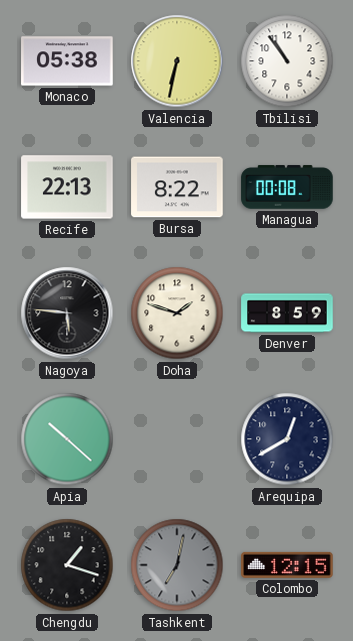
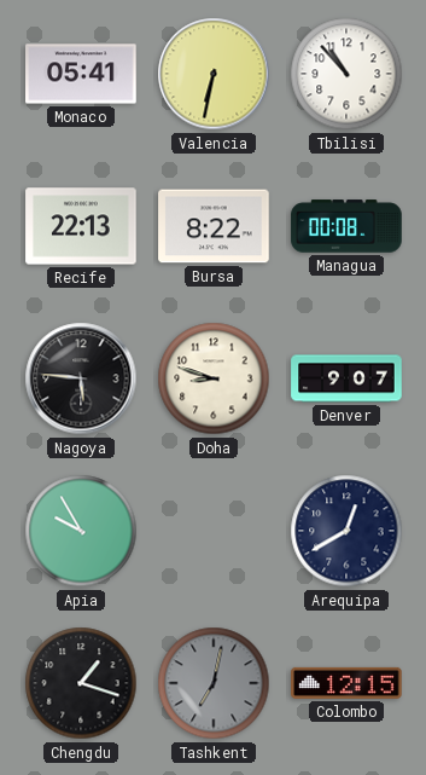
Monaco: 05:38 -> 05:41
Tbilisi: 10:54 -> 10:53
Doha: 1:48 -> 8:48
Denver: 8:59 -> 9:07
Apia: 10:22 -> 9:55
